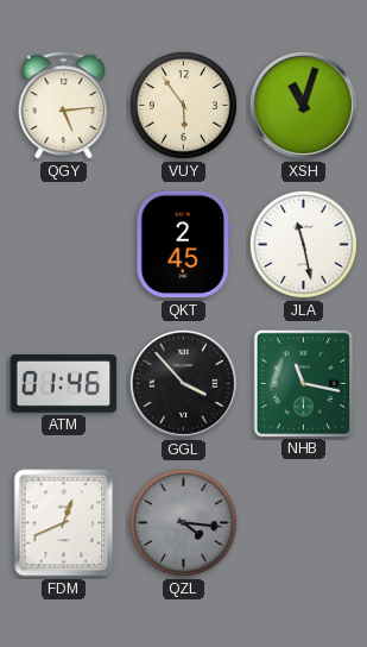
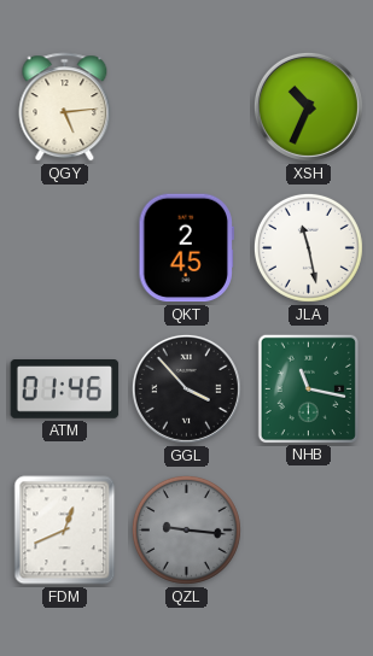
VUY: 5:54 -> none
XSH: 11:03 -> 10:34
QZL: 4:16 -> 9:16
